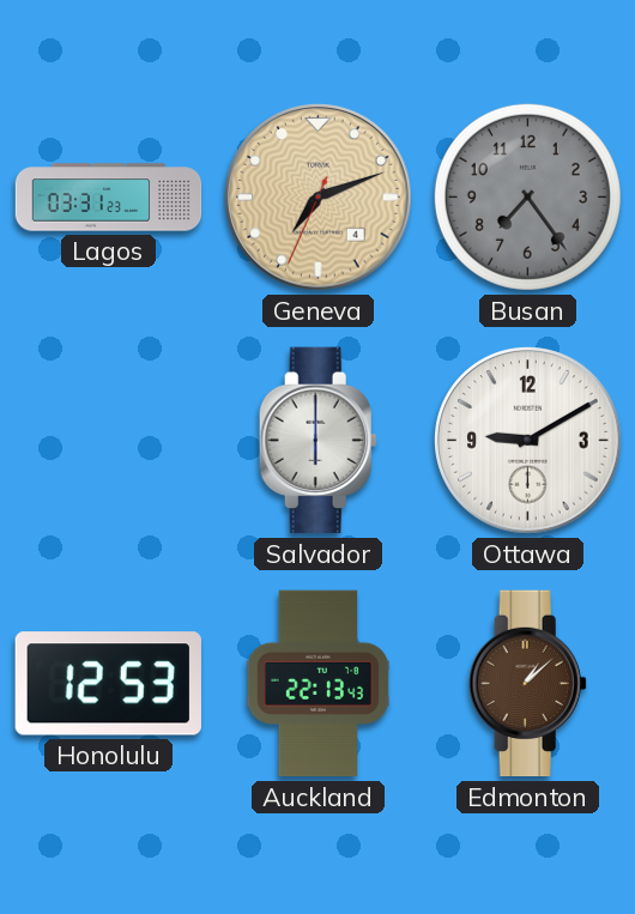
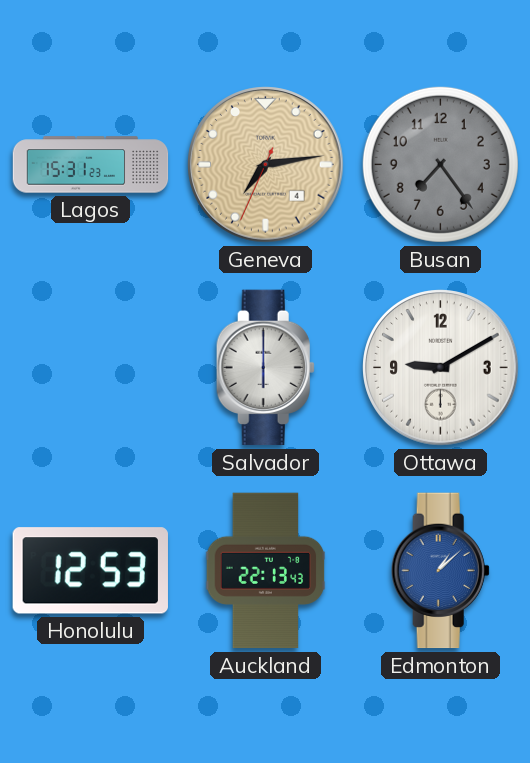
Lagos: 03:31 -> 15:31
Geneva: 7:11 -> 7:13
Edmonton dial: brown -> blue
